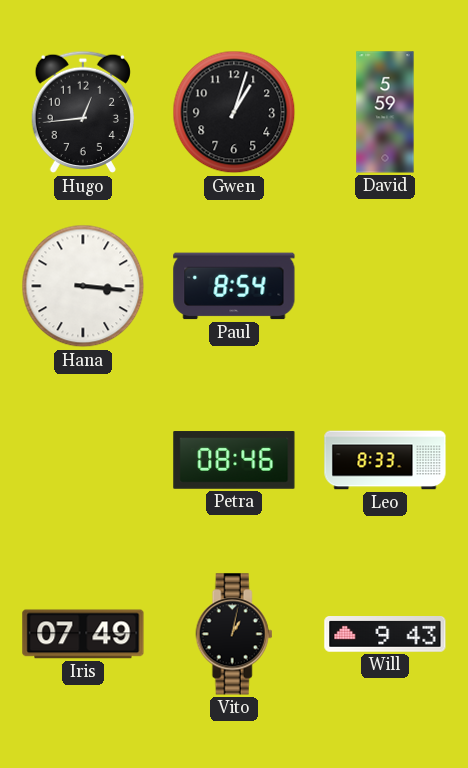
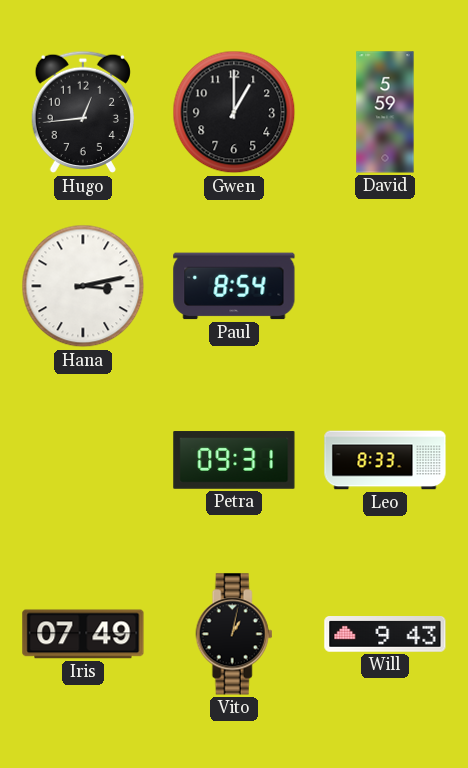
Gwen: 1:03 -> 1:00
Hana: 3:16 -> 3:13
Petra: 08:46 -> 09:31
